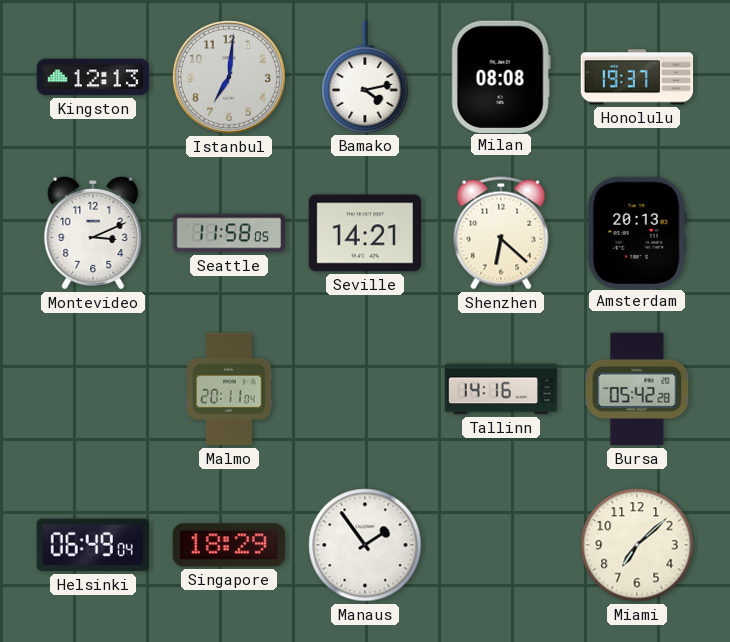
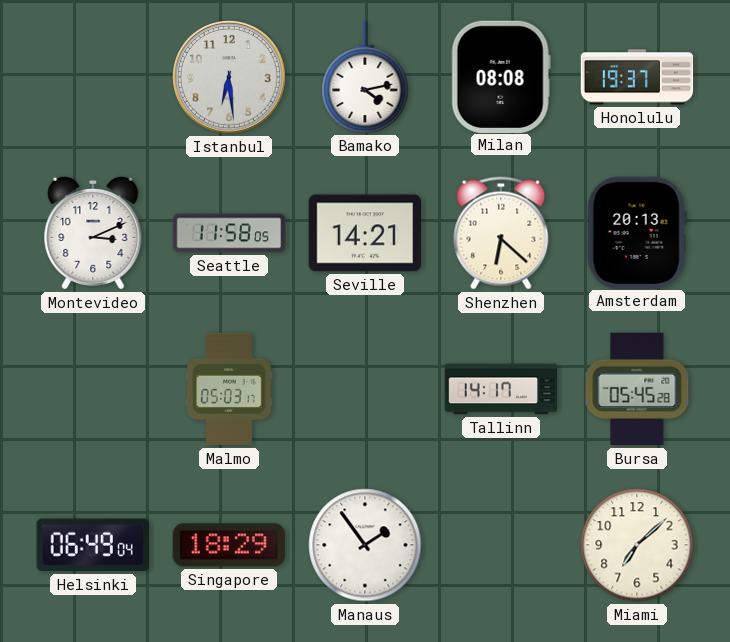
Kingston: 12:13 -> none
Istanbul: 7:01 -> 6:29
Malmo: 20:11 -> 05:03
Tallinn: 14:16 -> 14:17
Bursa: 05:42 -> 05:45
